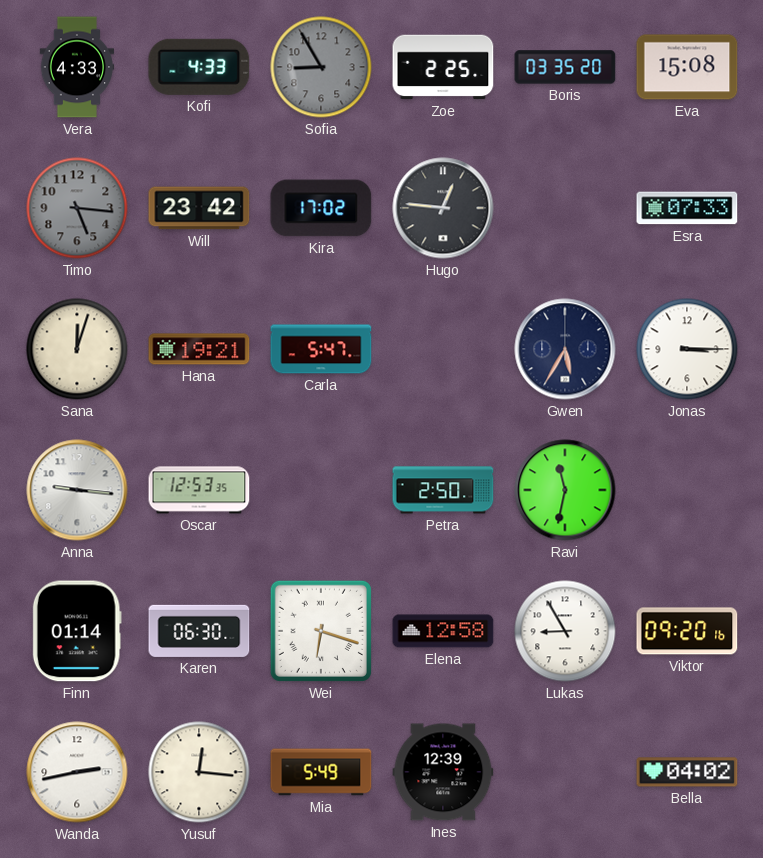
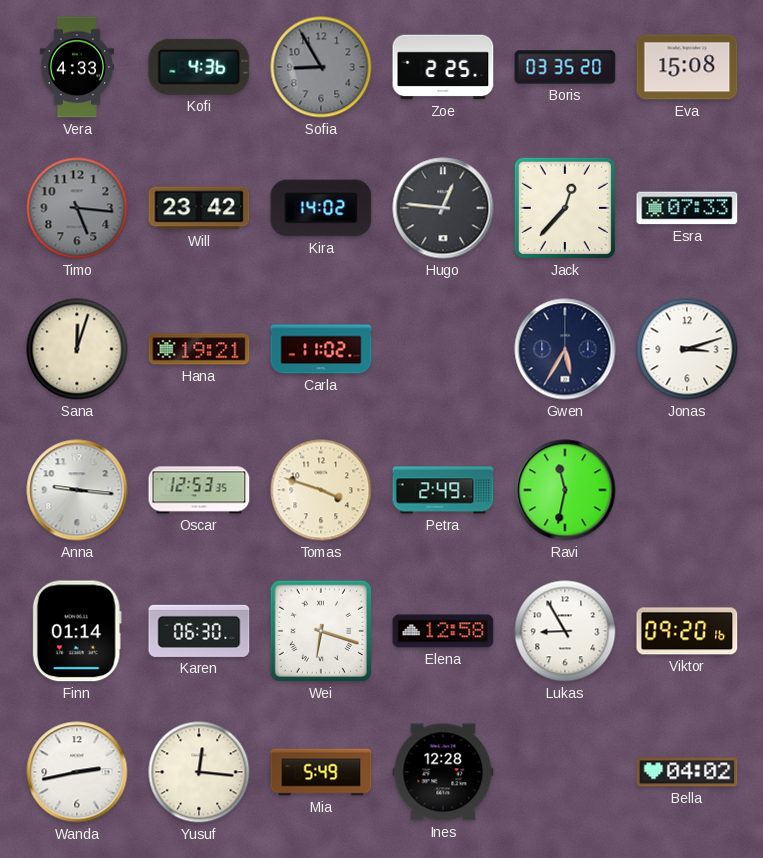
Kofi: 4:33 -> 4:36
Kira: 17:02 -> 14:02
Jack: none -> 12:37
Carla: 5:47 -> 11:02
Jonas: 3:15 -> 3:12
Tomas: none -> 3:48
Petra: 2:50 -> 2:49
Ines: 12:39 -> 12:28
